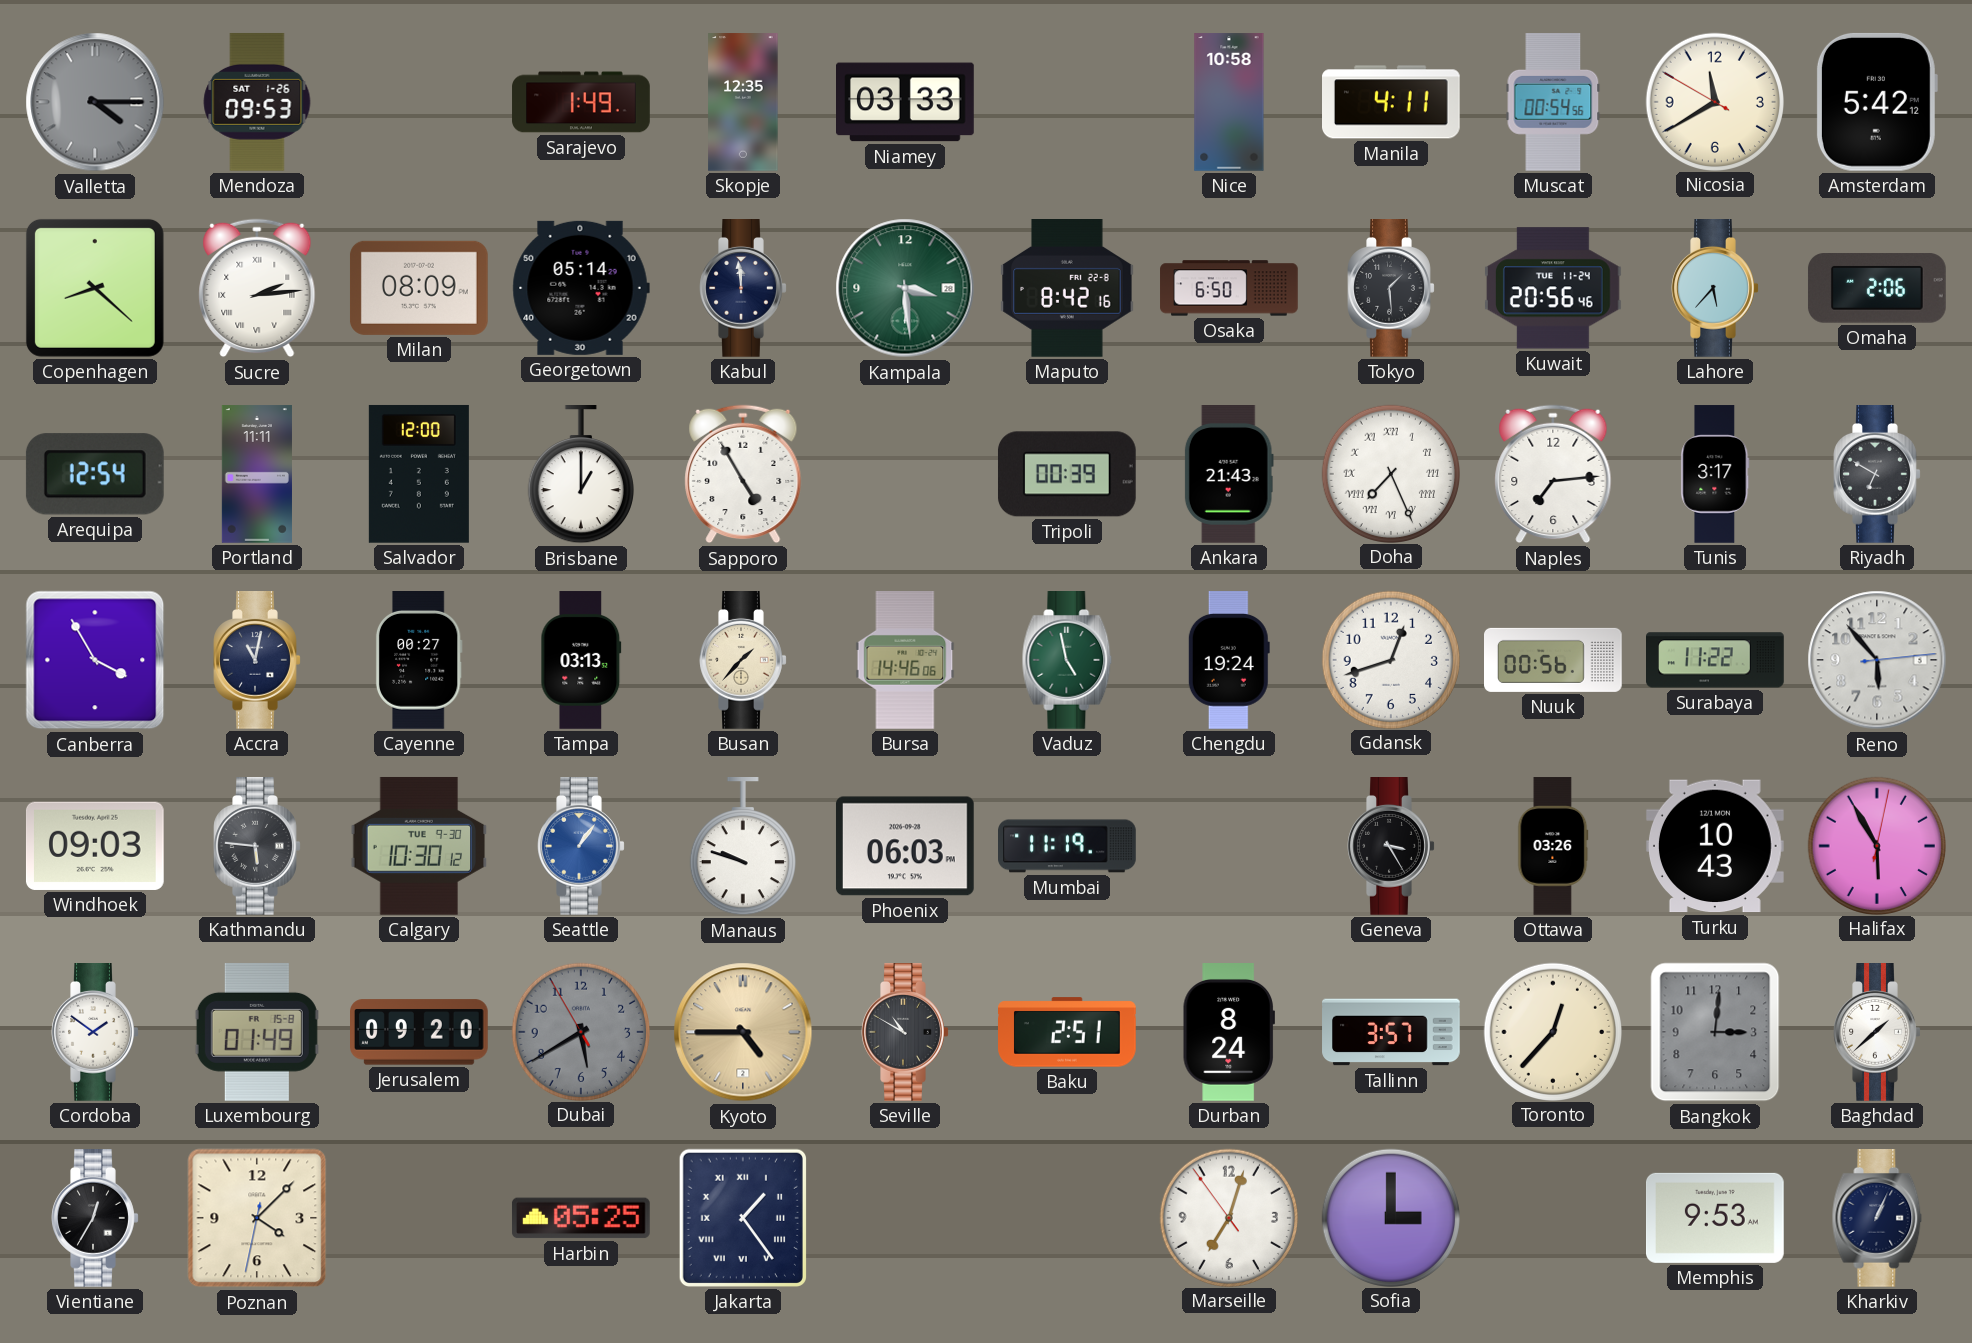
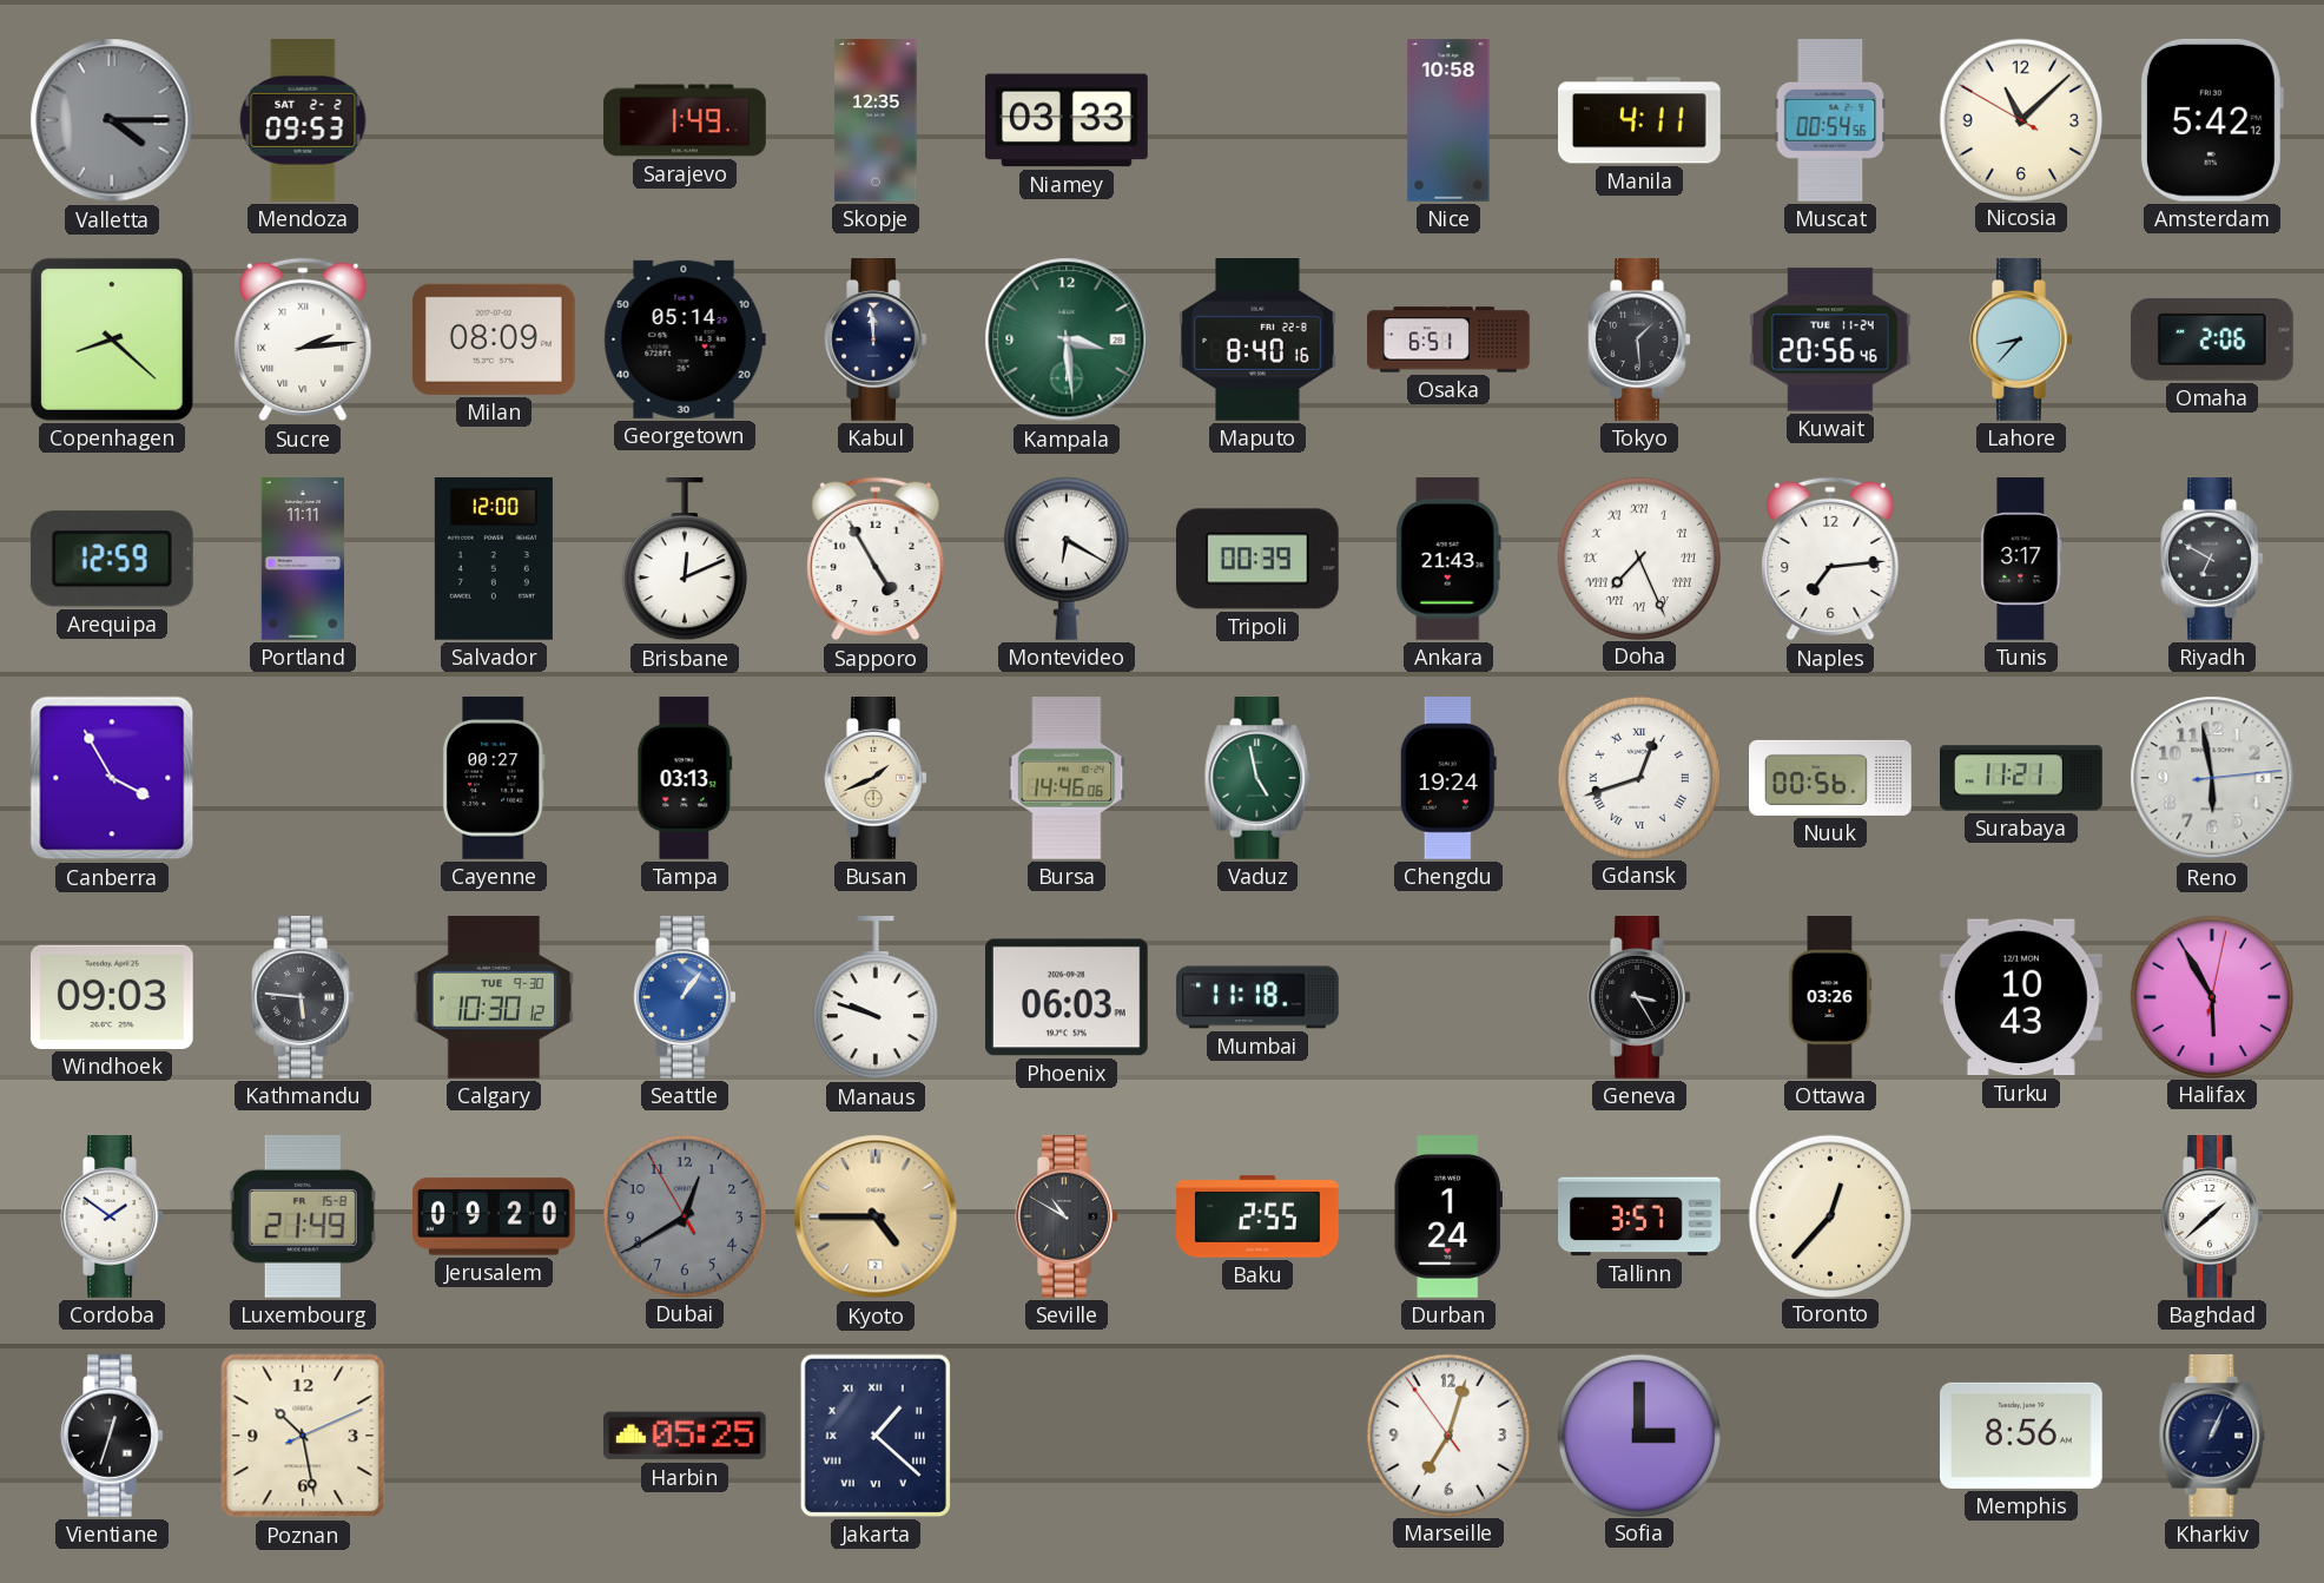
Mendoza date: SAT 1-26 -> SAT 2-2
Nicosia: 11:39 -> 11:07
Maputo: 8:42 -> 8:40
Osaka: 6:50 -> 6:51
Lahore: 5:37 -> 8:37
Arequipa: 12:54 -> 12:59
Brisbane: 1:00 -> 12:11
Montevideo: none -> 6:20
Accra: 11:02 -> none
Busan: 1:37 -> 1:41
Gdansk numerals: Arabic -> Roman
Surabaya: 11:22 -> 11:21
Reno: 5:53 -> 5:58
Mumbai: 11:19 -> 11:18
Luxembourg: 01:49 -> 21:49
Dubai: 5:39 -> 12:39
Baku: 2:51 -> 2:55
Durban: 8:24 -> 1:24
Bangkok: 3:01 -> none
Vientiane: 12:35 -> 12:33
Poznan: 4:07 -> 10:28
Jakarta: 1:24 -> 1:22
Memphis: 9:53 -> 8:56
